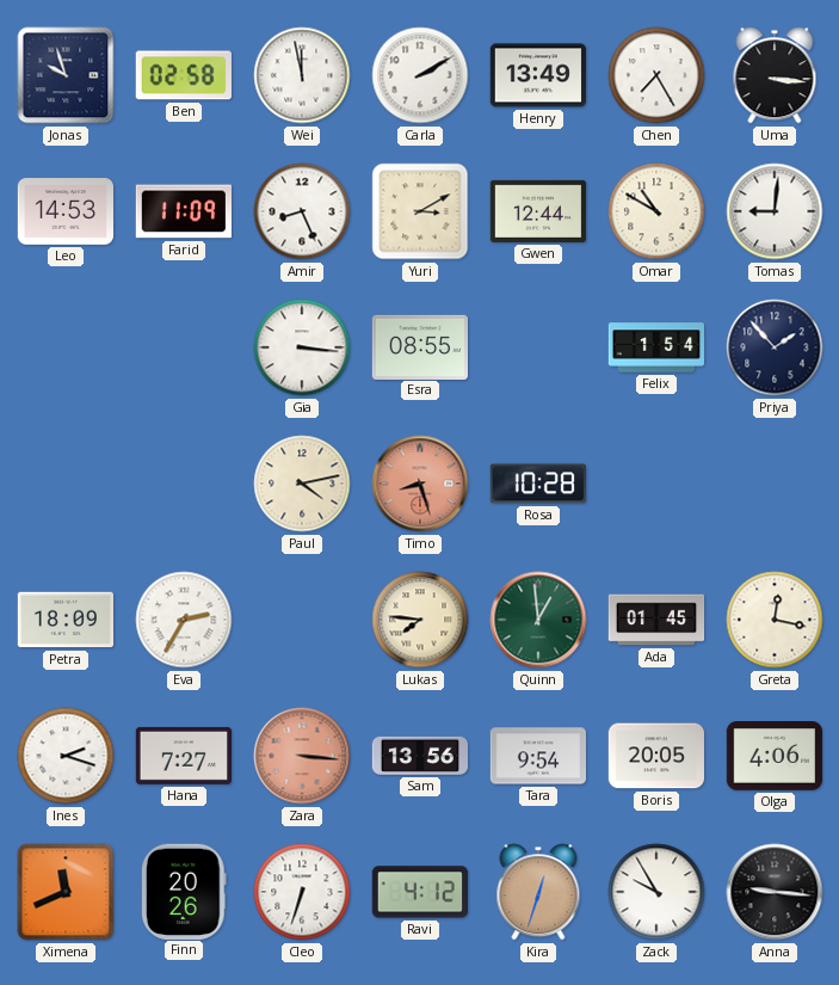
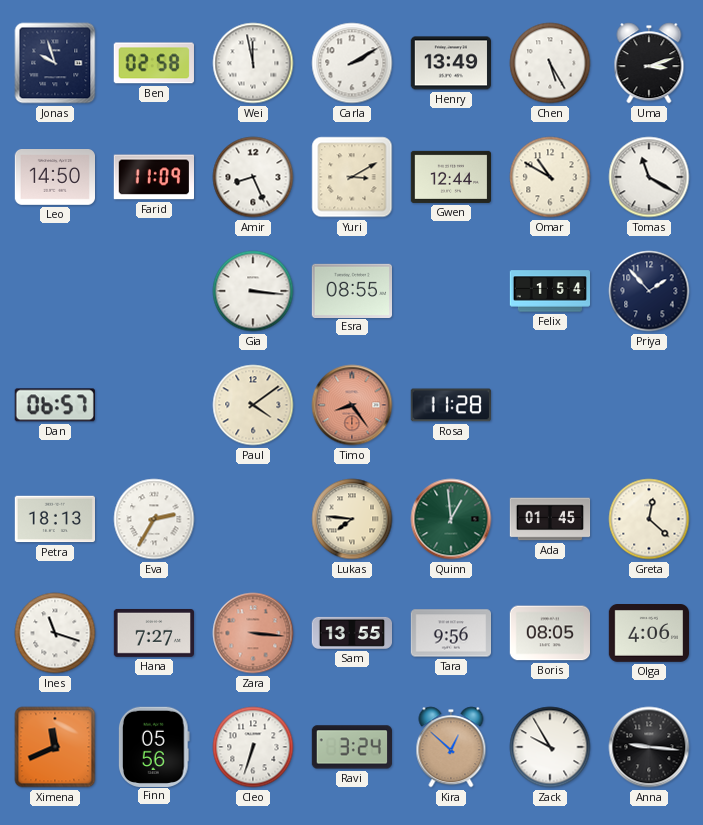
Chen: 7:25 -> 5:25
Uma: 3:16 -> 3:12
Leo: 14:53 -> 14:50
Tomas: 9:01 -> 11:20
Dan: none -> 06:57
Paul: 4:13 -> 4:09
Timo: 8:27 -> 8:24
Rosa: 10:28 -> 11:28
Petra: 18:09 -> 18:13
Greta: 12:17 -> 12:22
Ines: 2:18 -> 11:18
Sam: 13:56 -> 13:55
Tara: 9:54 -> 9:56
Boris: 20:05 -> 08:05
Finn: 20:26 -> 05:56
Ravi: 4:12 -> 3:24
Kira: 12:33 -> 12:52
